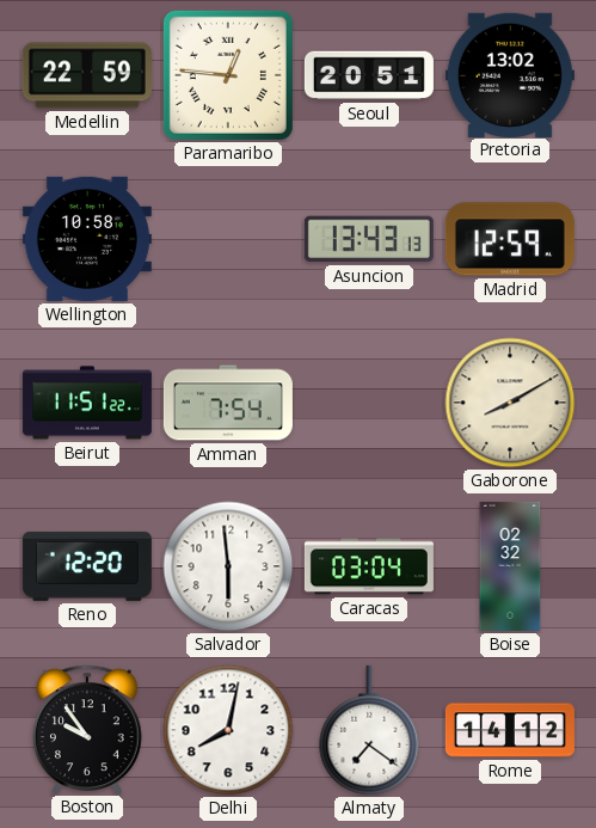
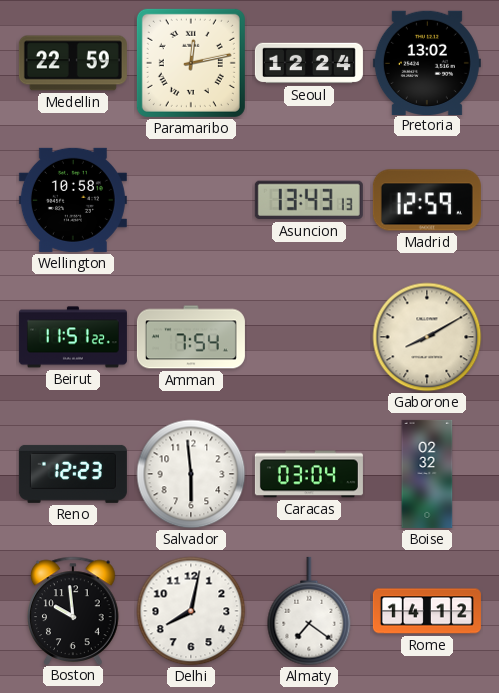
Paramaribo: 12:46 -> 12:13
Seoul: 20:51 -> 12:24
Reno: 12:20 -> 12:23
Boston: 9:54 -> 9:59
